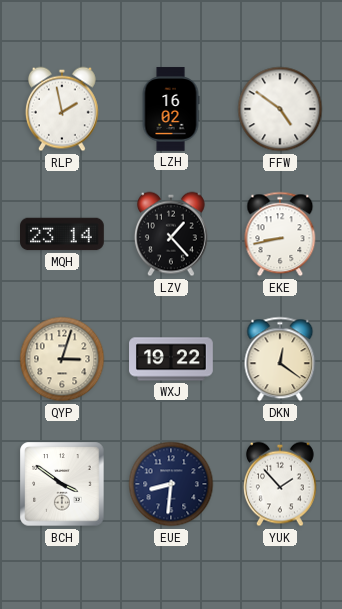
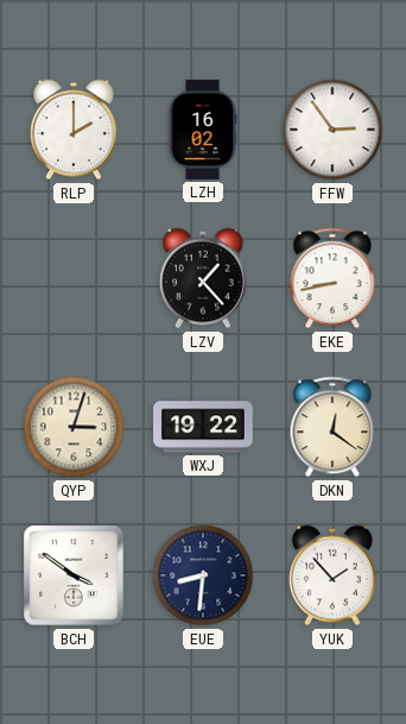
RLP: 1:58 -> 2:00
FFW: 4:51 -> 2:54
MQH: 23:14 -> none
